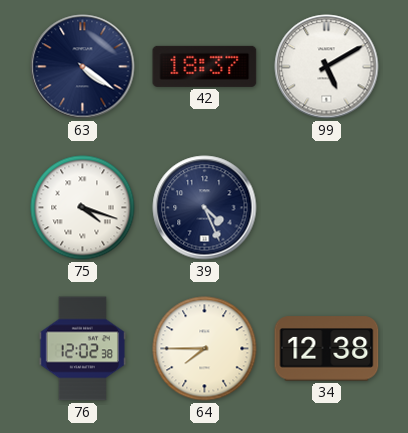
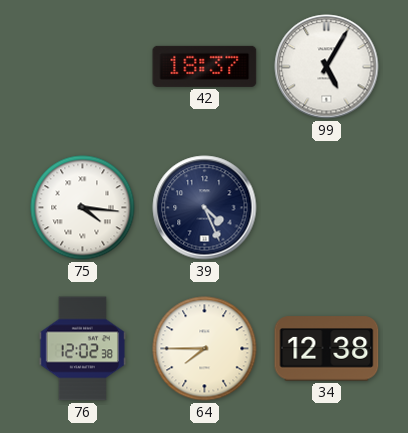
63: 4:21 -> none
99: 5:10 -> 5:05
75: 4:18 -> 4:16
